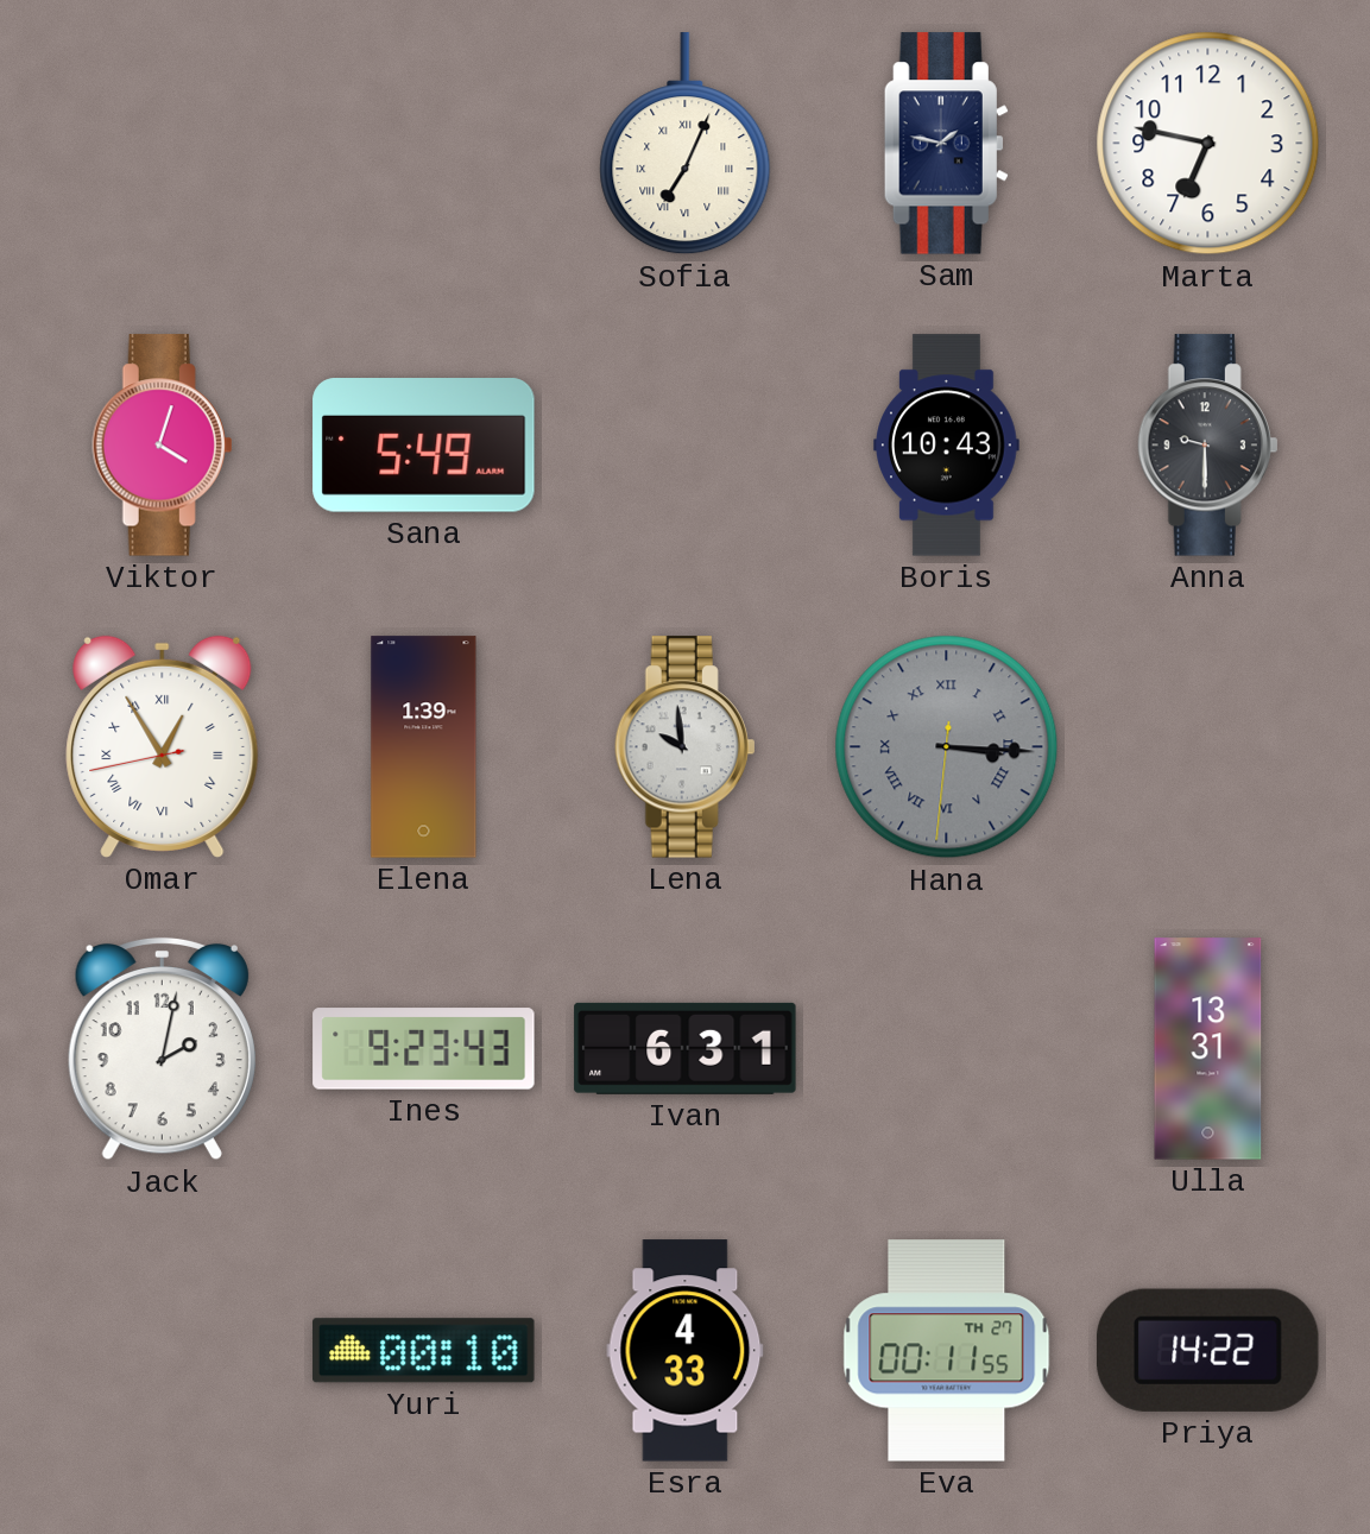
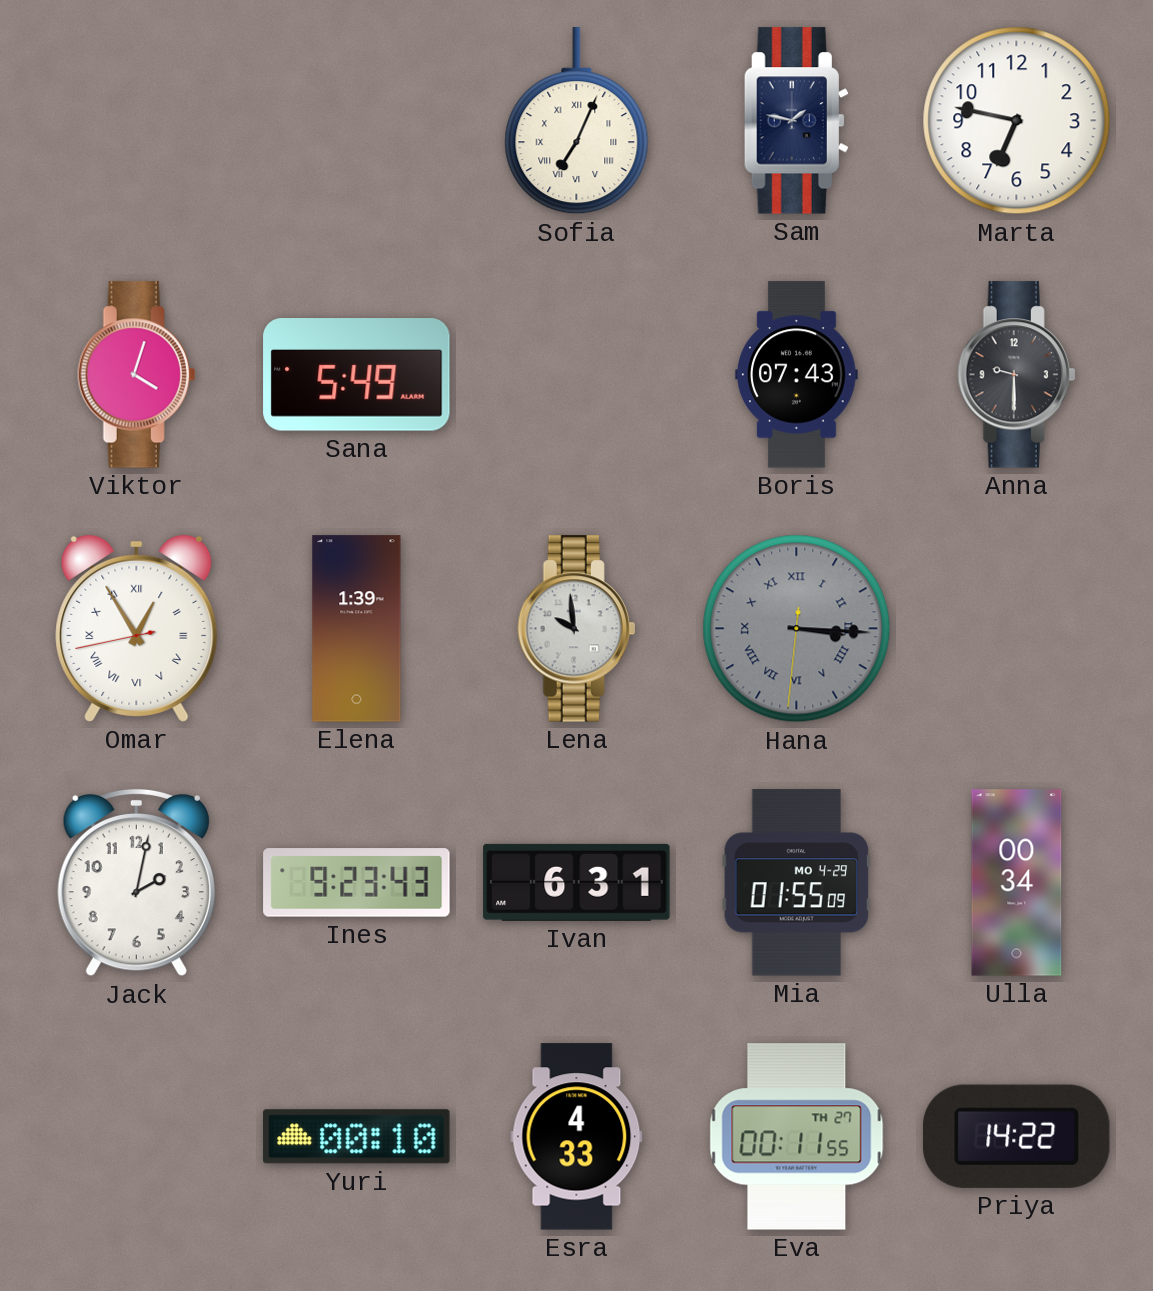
Boris: 10:43 -> 07:43
Mia: none -> 01:55
Ulla: 13:31 -> 00:34
